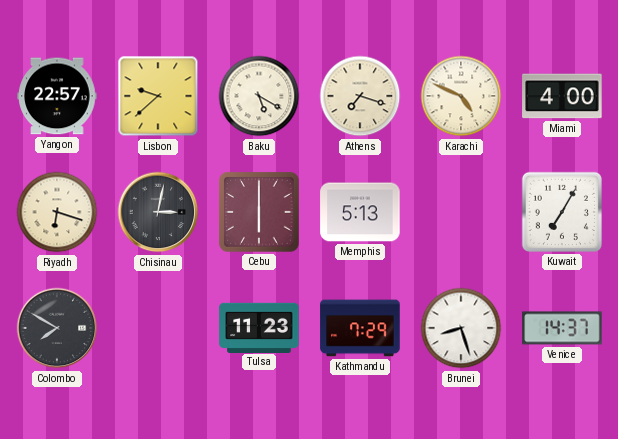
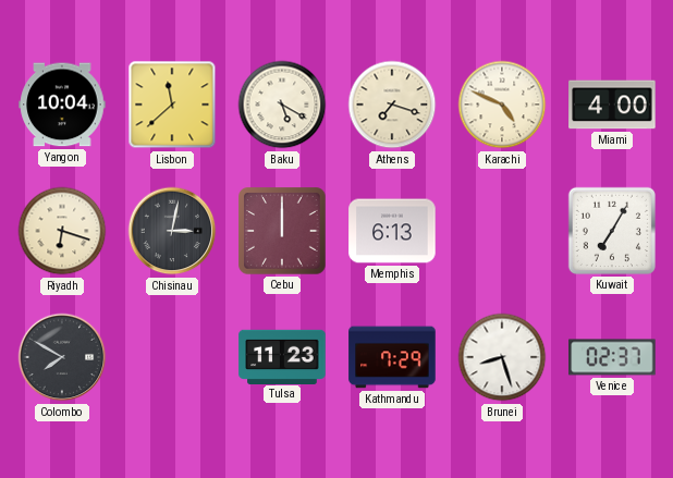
Yangon: 22:57 -> 10:04
Lisbon: 9:38 -> 11:38
Cebu: 6:00 -> 12:00
Memphis: 5:13 -> 6:13
Venice: 14:37 -> 02:37
